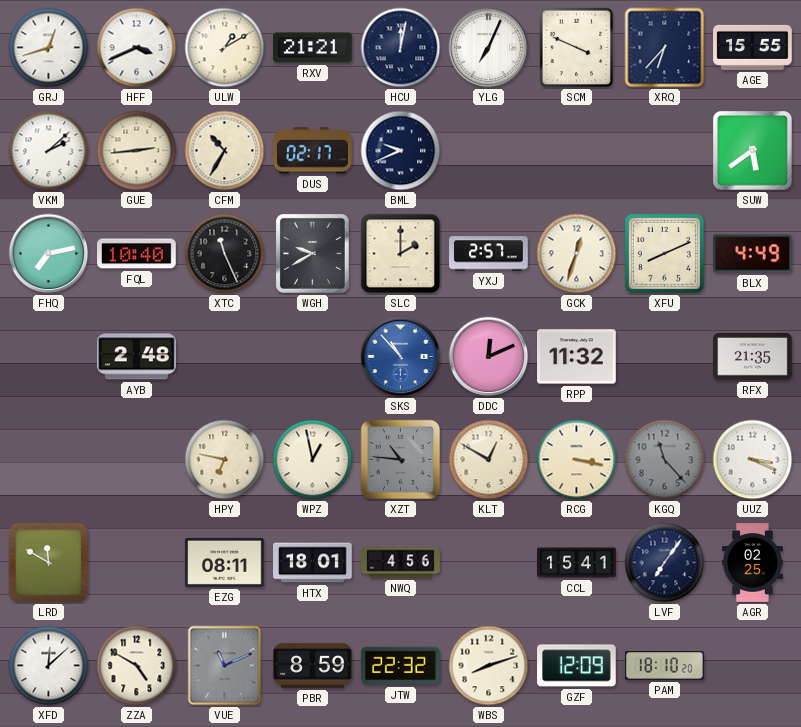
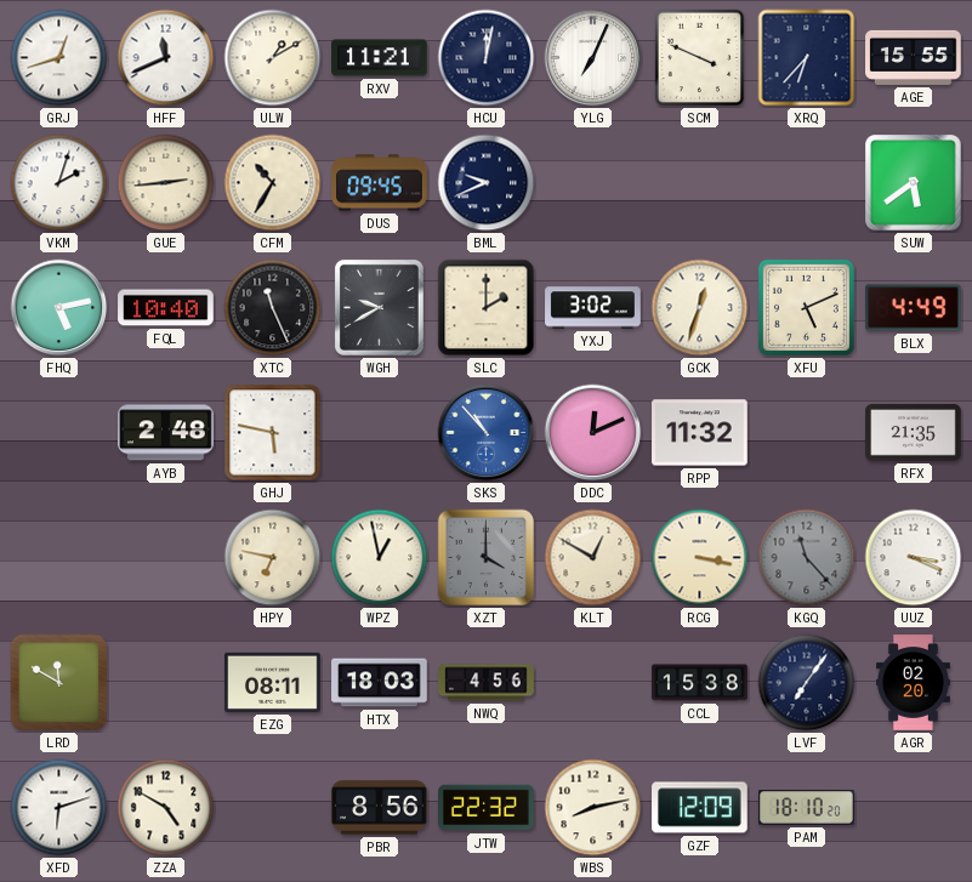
HFF: 3:41 -> 11:41
RXV: 21:21 -> 11:21
VKM: 2:08 -> 2:03
DUS: 02:17 -> 09:45
FHQ: 7:13 -> 5:13
YXJ: 2:57 -> 3:02
XFU: 8:11 -> 5:11
GHJ: none -> 5:47
XZT: 10:46 -> 4:00
HTX: 18:01 -> 18:03
CCL: 15:41 -> 15:38
AGR: 02:25 -> 02:20
XFD: 12:08 -> 6:12
VUE: 11:11 -> none
PBR: 8:59 -> 8:56
WBS: 8:12 -> 8:13
